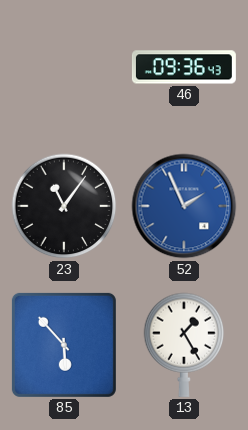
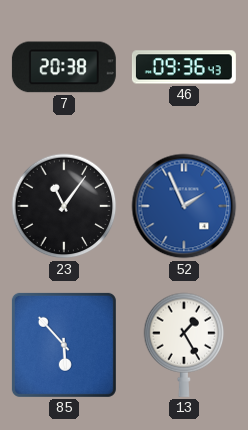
7: none -> 20:38
